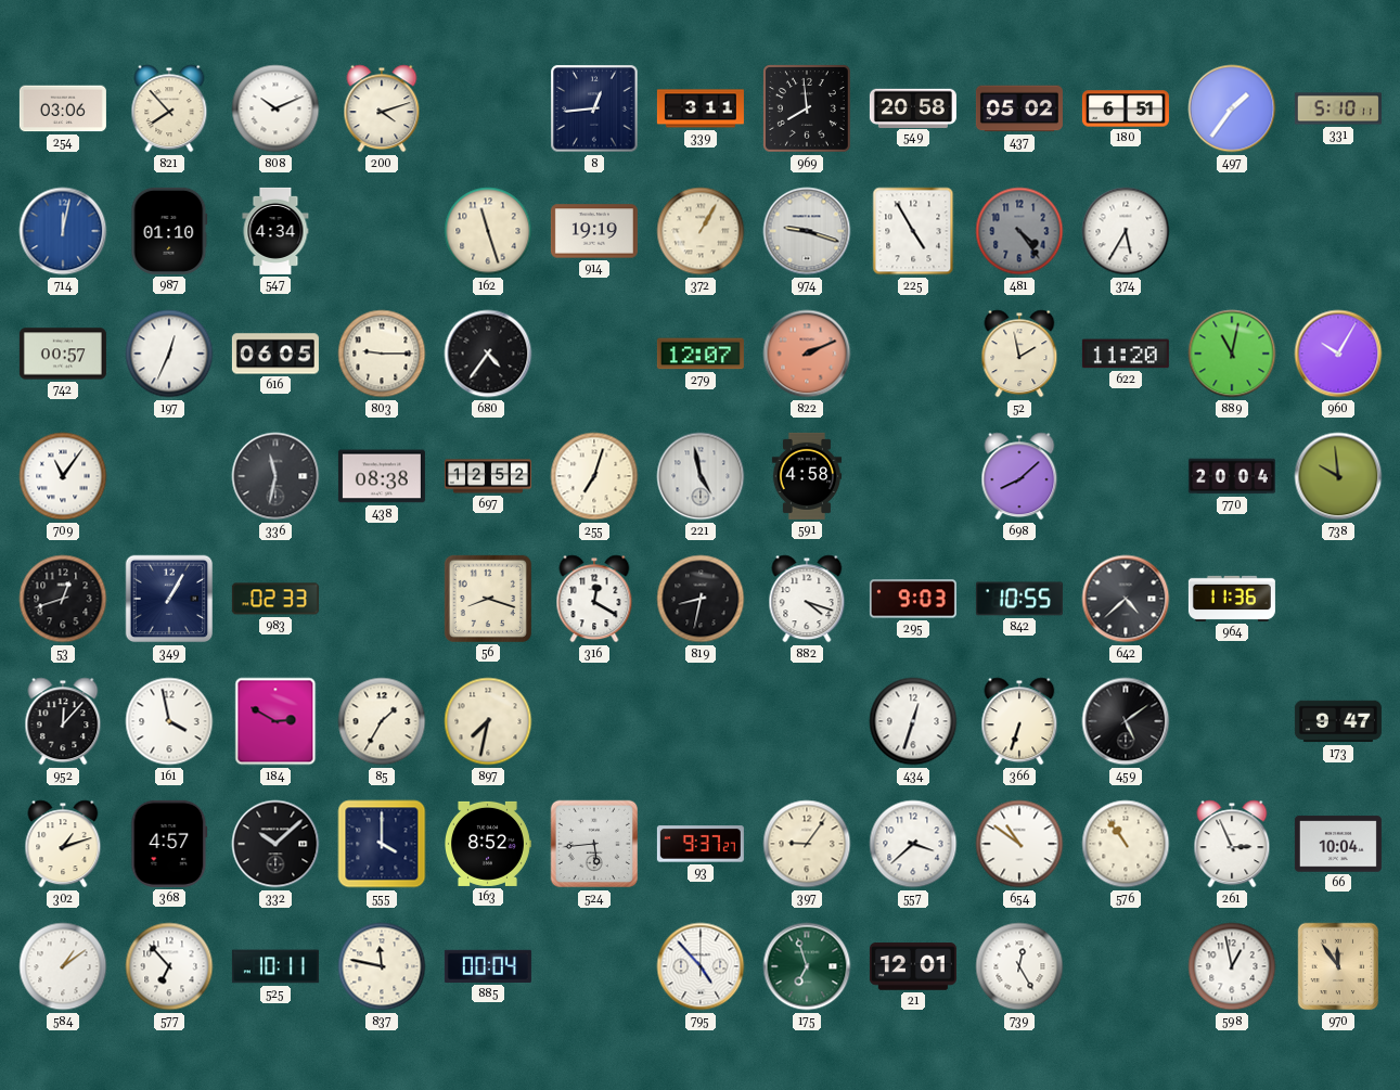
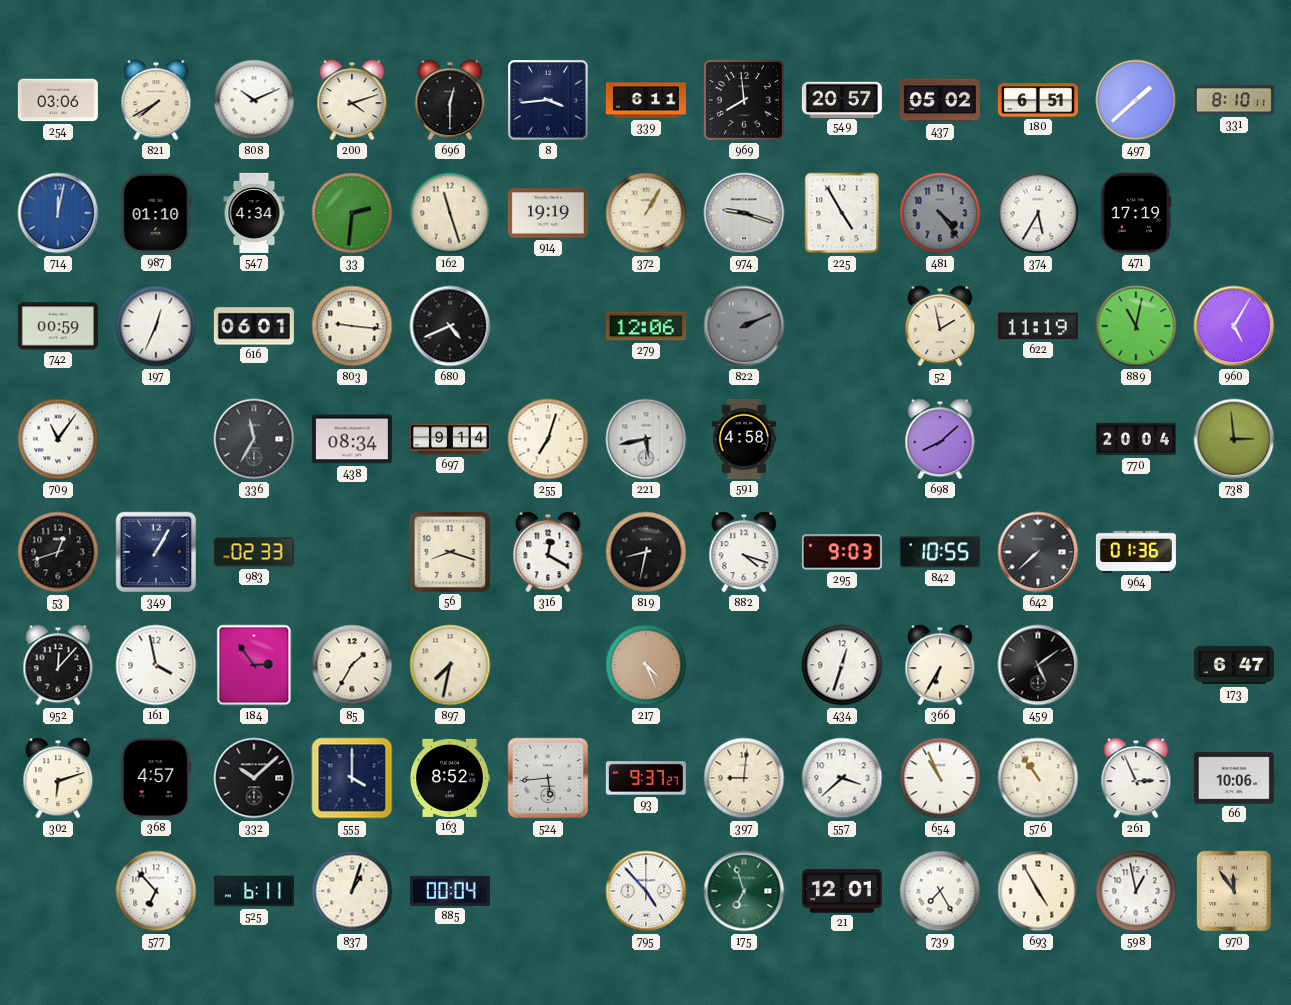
821: 7:53 -> 7:40
696: none -> 12:30
8: 12:44 -> 3:44
339: 3:11 -> 6:11
549: 20:58 -> 20:57
497: 1:36 -> 1:38
331: 5:10 -> 8:10
33: none -> 2:31
471: none -> 17:19
742: 00:57 -> 00:59
616: 06:05 -> 06:01
803: 9:15 -> 9:16
680: 4:36 -> 4:41
279: 12:07 -> 12:06
822 dial: salmon -> grey
622: 11:20 -> 11:19
960: 10:05 -> 5:05
336: 11:32 -> 11:35
438: 08:38 -> 08:34
697: 12:52 -> 9:14
221: 4:58 -> 5:43
738: 9:59 -> 2:59
642: 4:38 -> 7:38
964: 11:36 -> 01:36
184: 2:50 -> 2:54
217: none -> 4:26
366: 6:33 -> 6:35
173: 9:47 -> 6:47
302: 1:12 -> 6:12
397: 9:06 -> 9:01
654: 10:51 -> 10:56
66: 10:04 -> 10:06
584: 1:09 -> none
525: 10:11 -> 6:11
837: 11:47 -> 1:03
739: 12:25 -> 7:25
693: none -> 4:55
